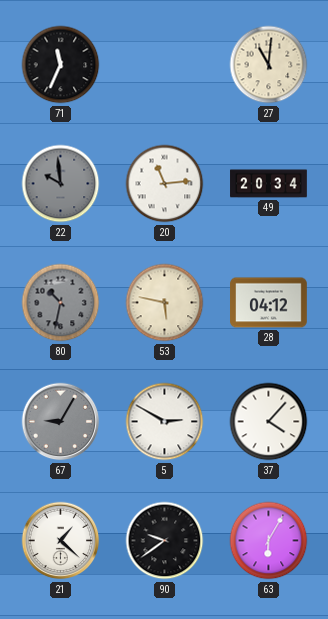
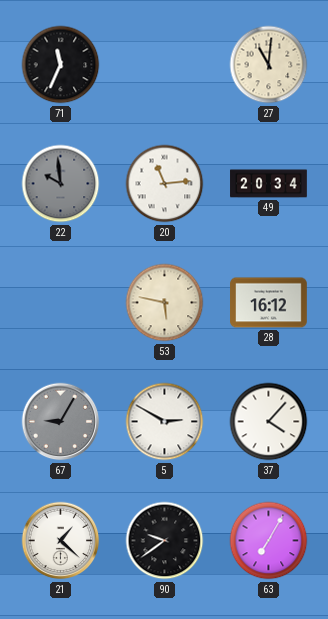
80: 10:32 -> none
28: 04:12 -> 16:12
63: 6:05 -> 7:05
